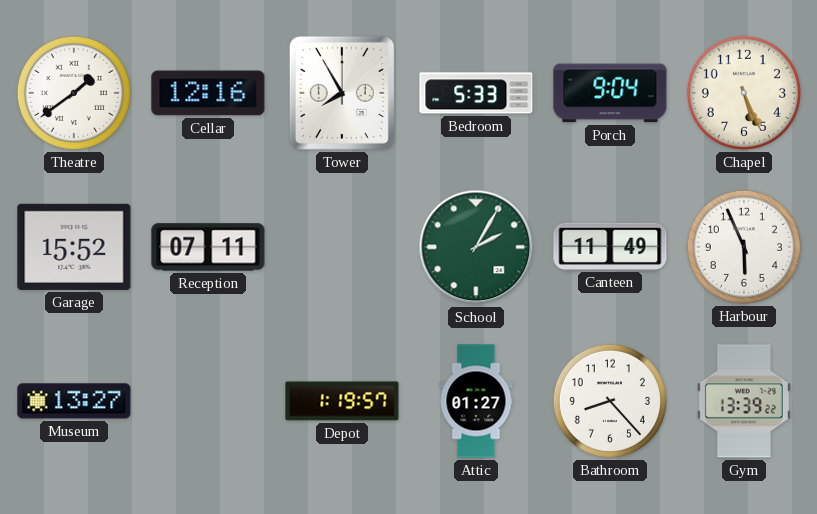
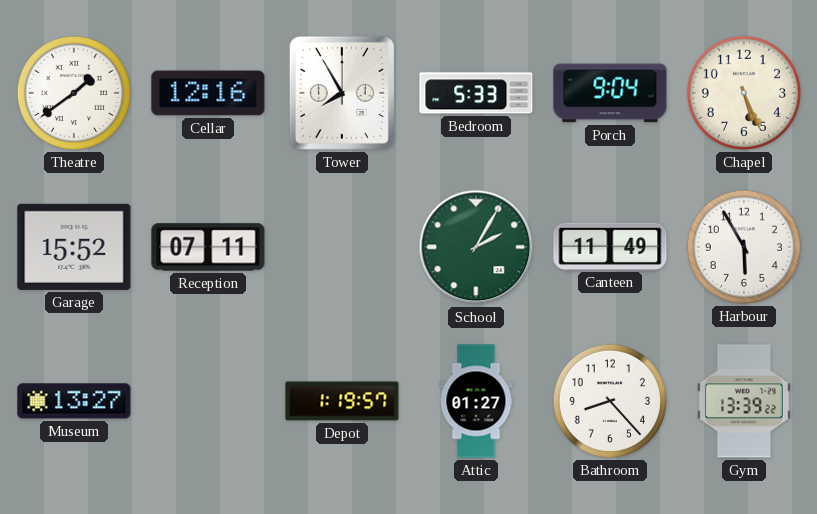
Harbour: 5:56 -> 5:55
